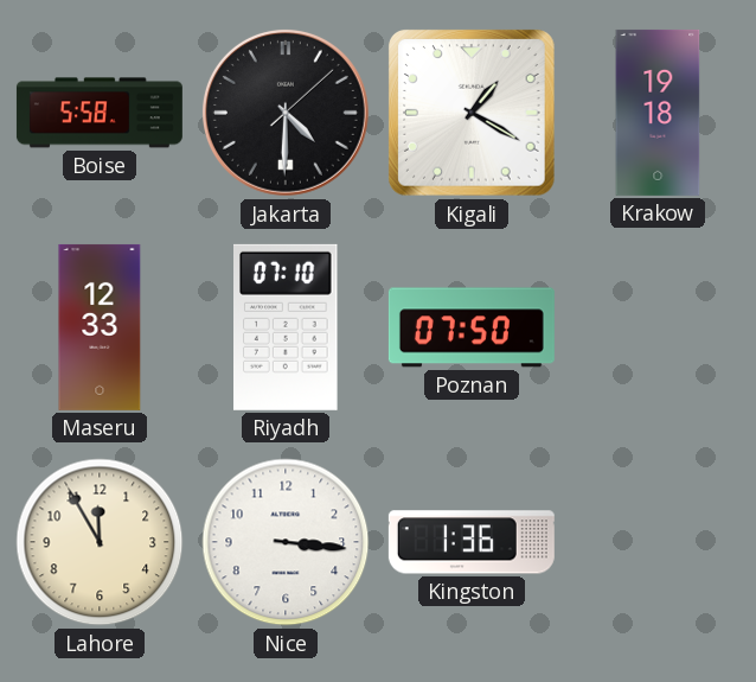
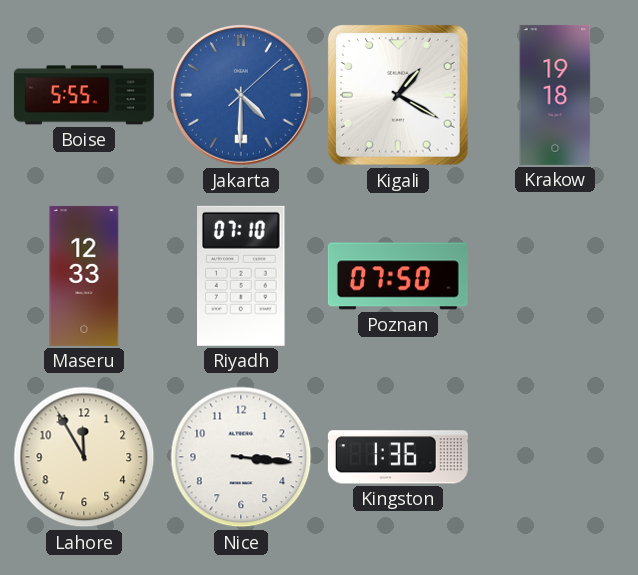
Boise: 5:58 -> 5:55
Jakarta dial: black -> blue
